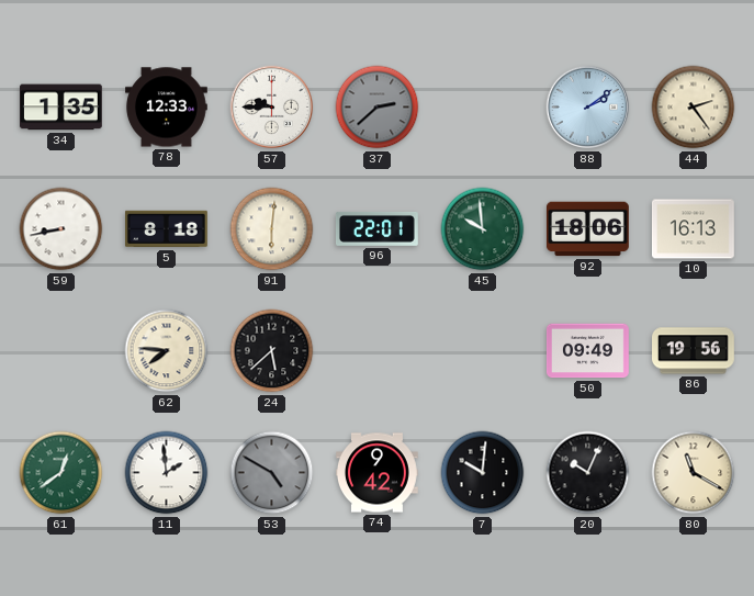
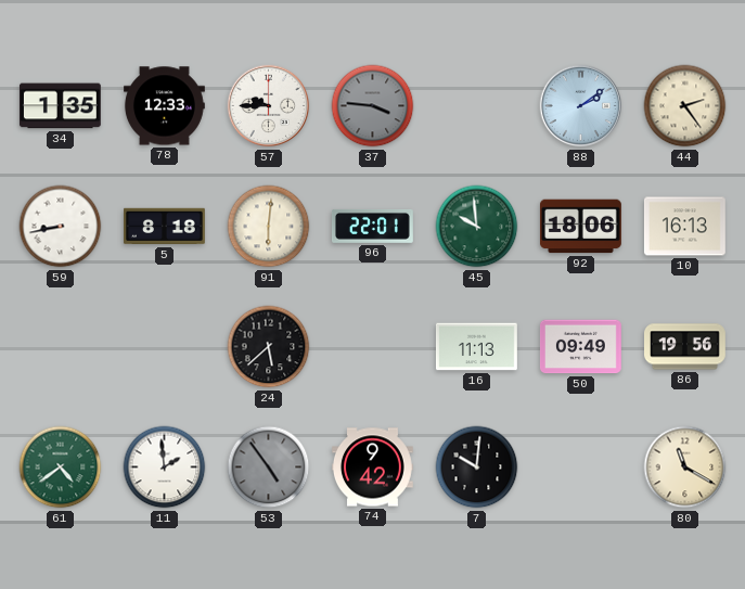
37: 2:38 -> 3:46
62: 7:46 -> none
16: none -> 11:13
61: 12:39 -> 4:39
53: 4:50 -> 4:54
20: 10:04 -> none
